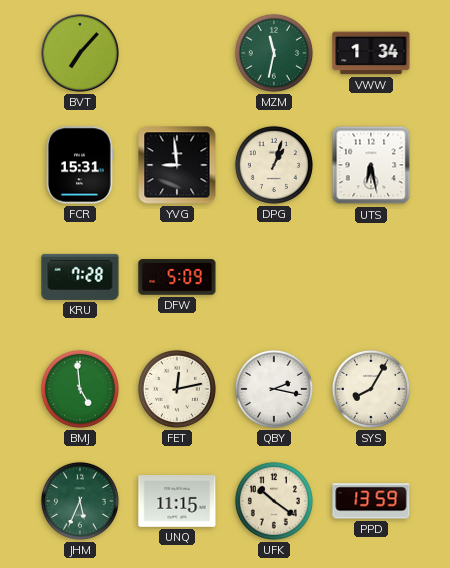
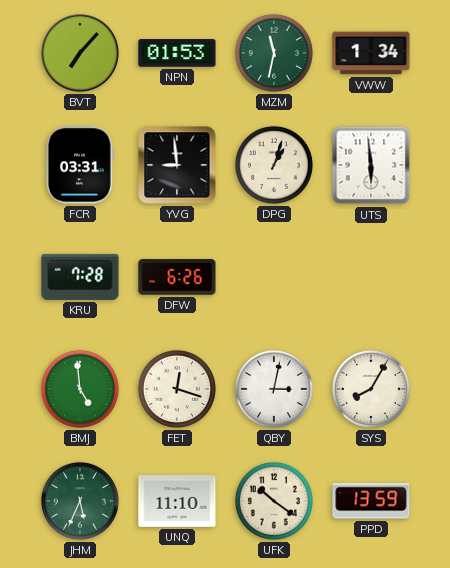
NPN: none -> 01:53
FCR: 15:31 -> 03:31
UTS: 6:28 -> 5:59
DFW: 5:09 -> 6:26
FET: 12:13 -> 12:18
QBY: 2:17 -> 3:02
UNQ: 11:15 -> 11:10
